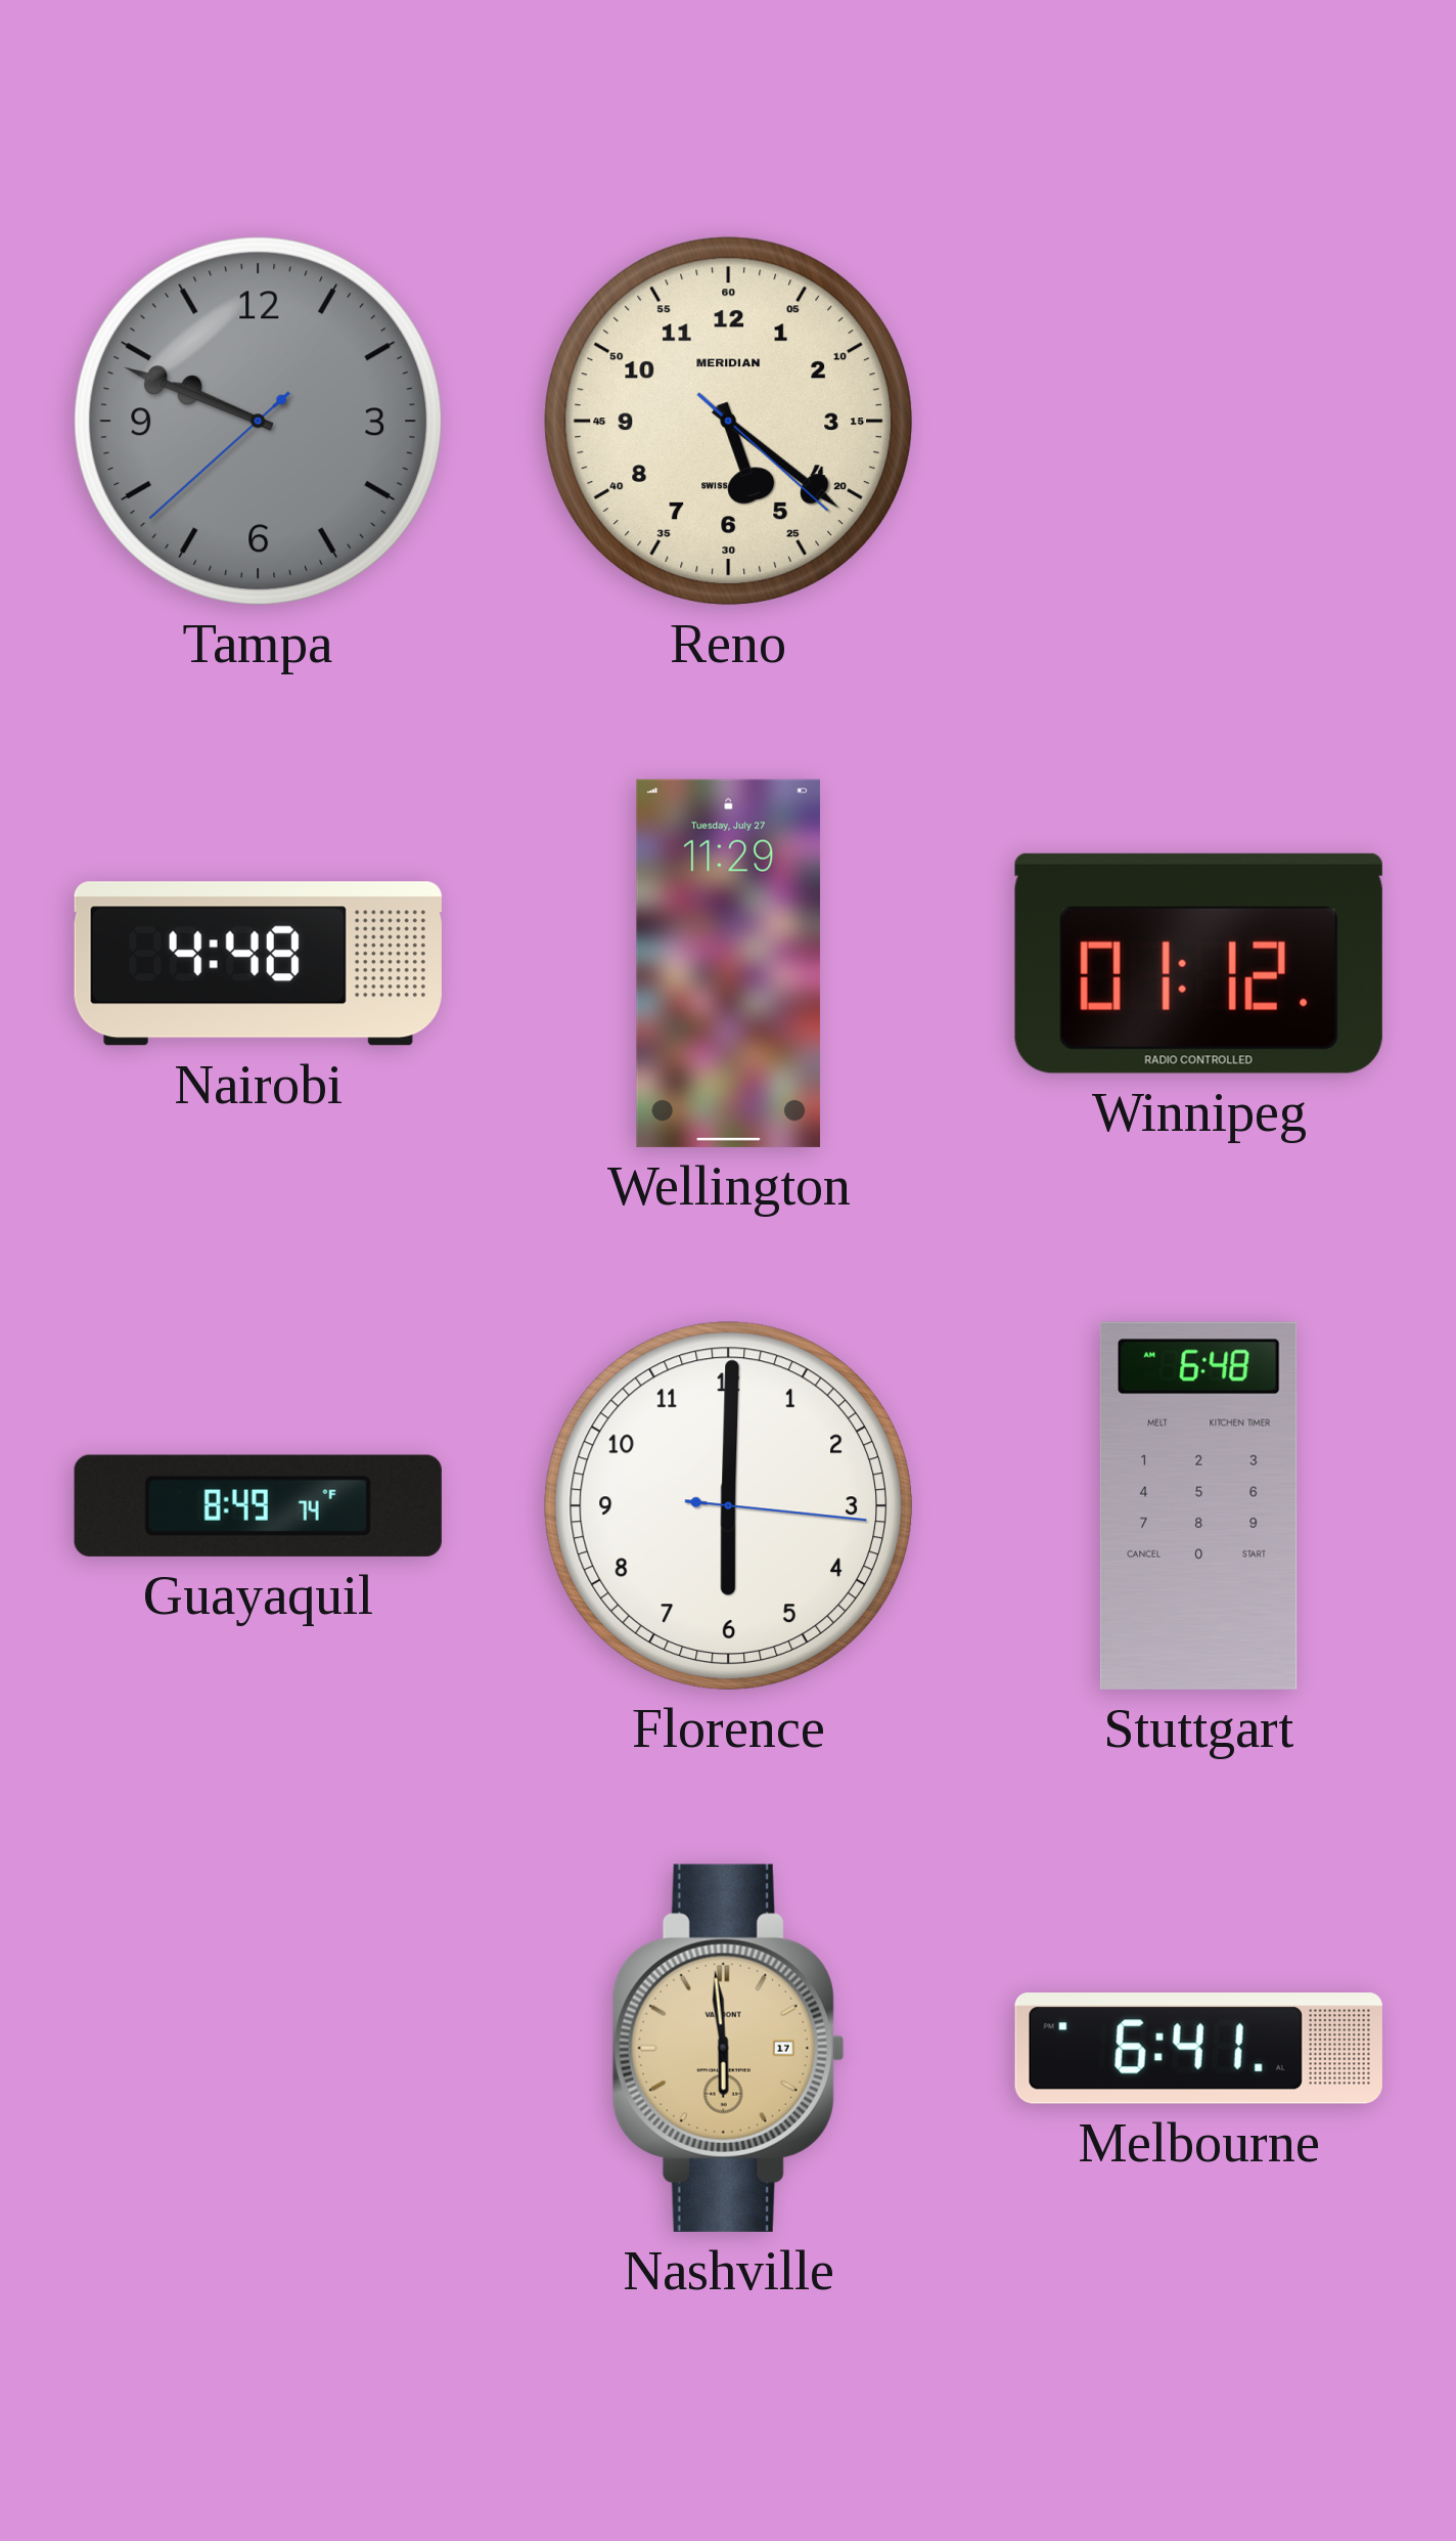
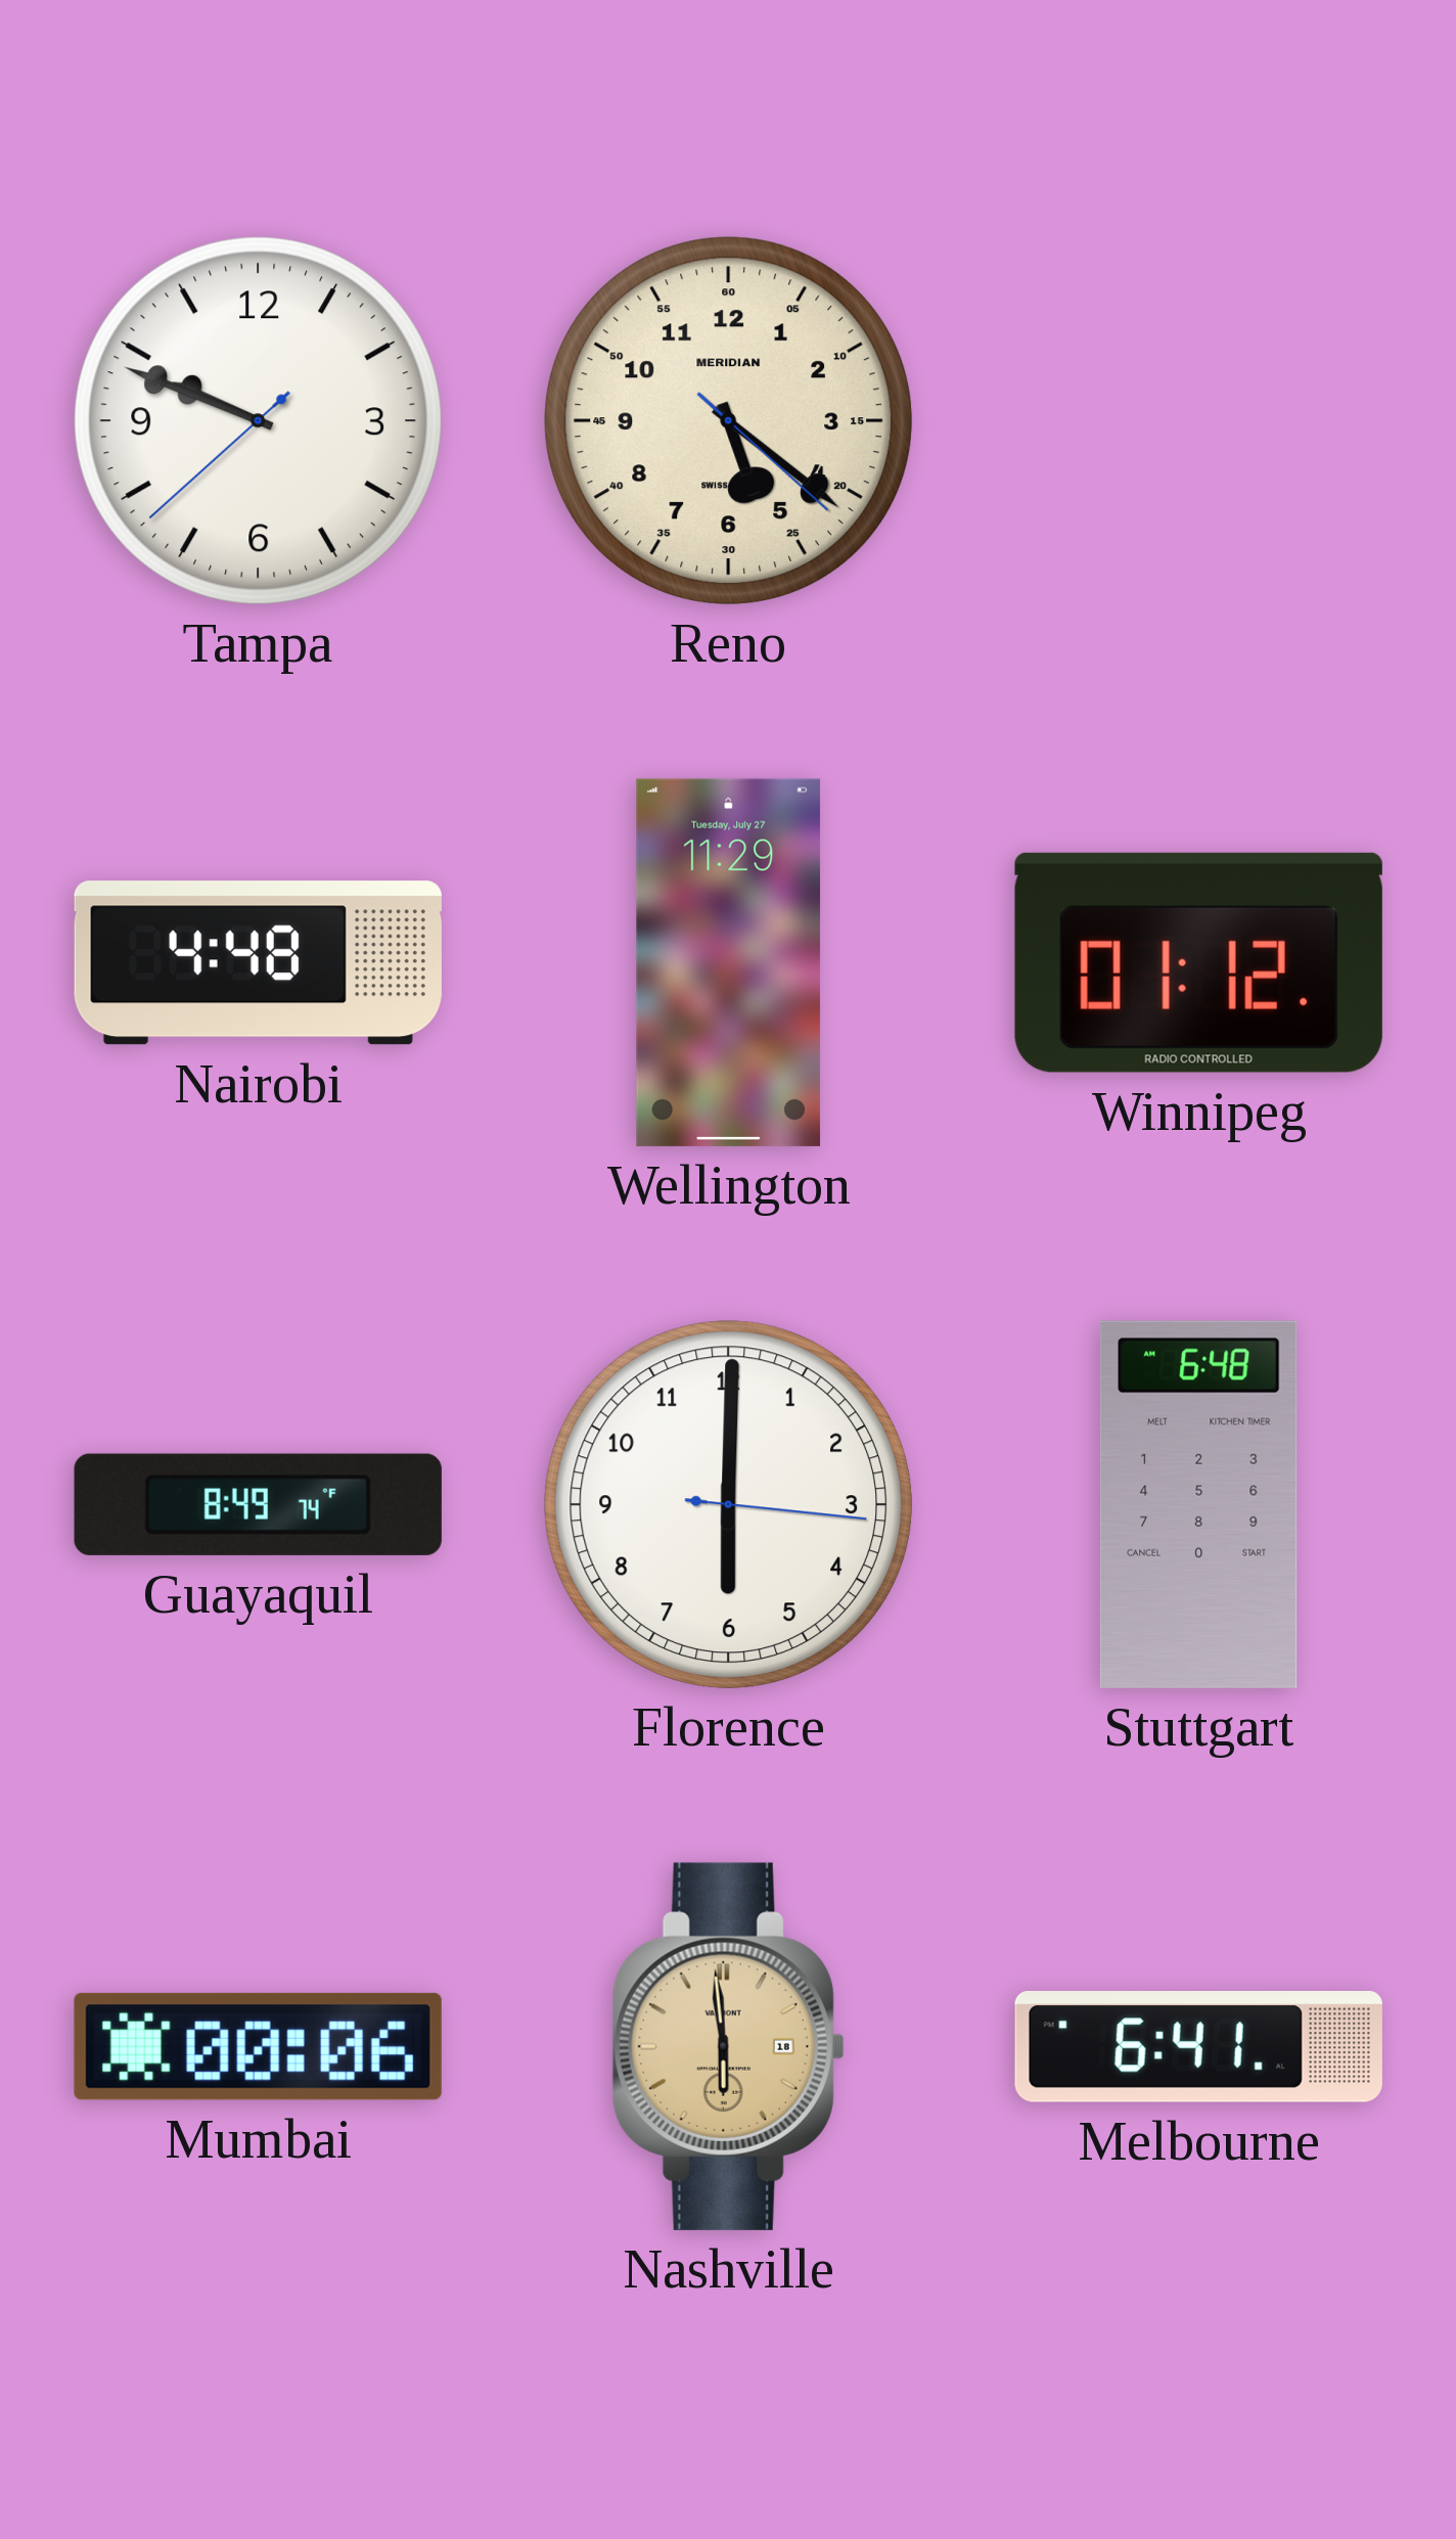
Tampa dial: grey -> white
Mumbai: none -> 00:06
Nashville date: 17 -> 18
